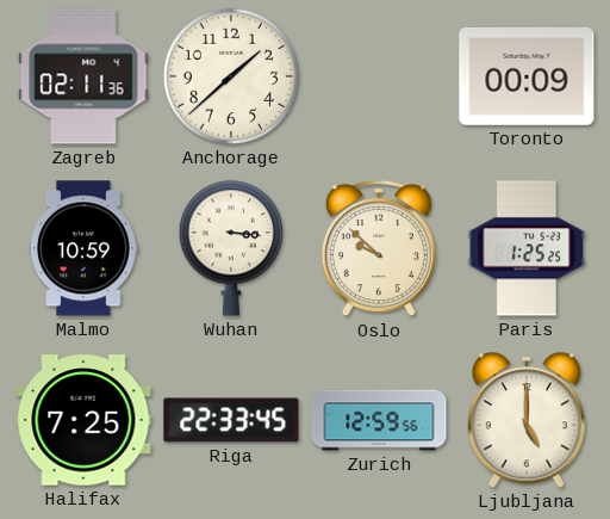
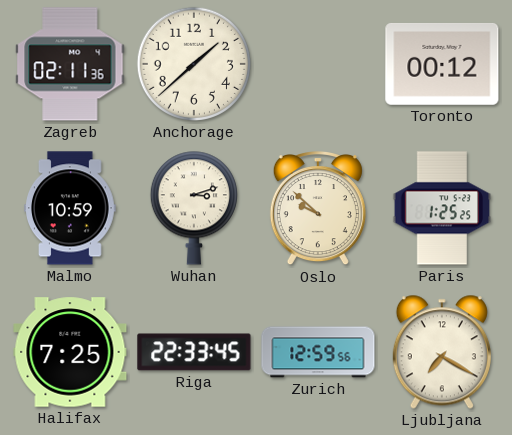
Toronto: 00:09 -> 00:12
Wuhan: 3:16 -> 3:12
Ljubljana: 5:00 -> 7:20
